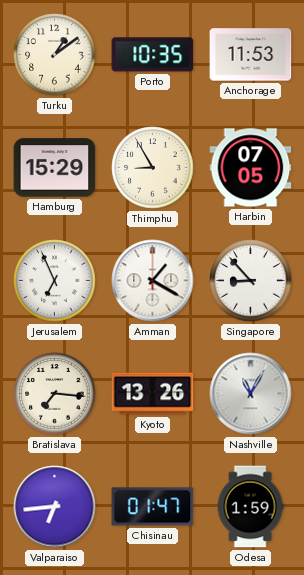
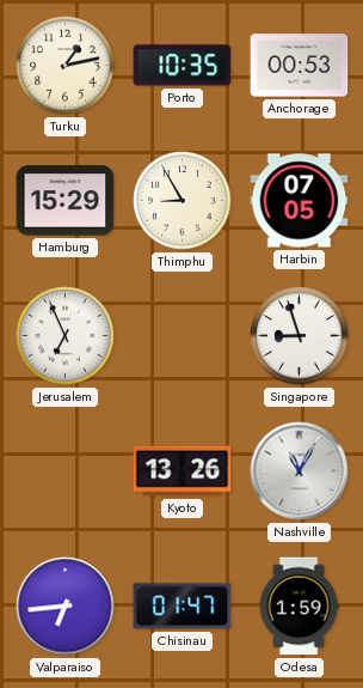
Turku: 1:09 -> 1:13
Anchorage: 11:53 -> 00:53
Amman: 1:20 -> none
Singapore: 8:53 -> 8:57
Bratislava: 7:16 -> none
